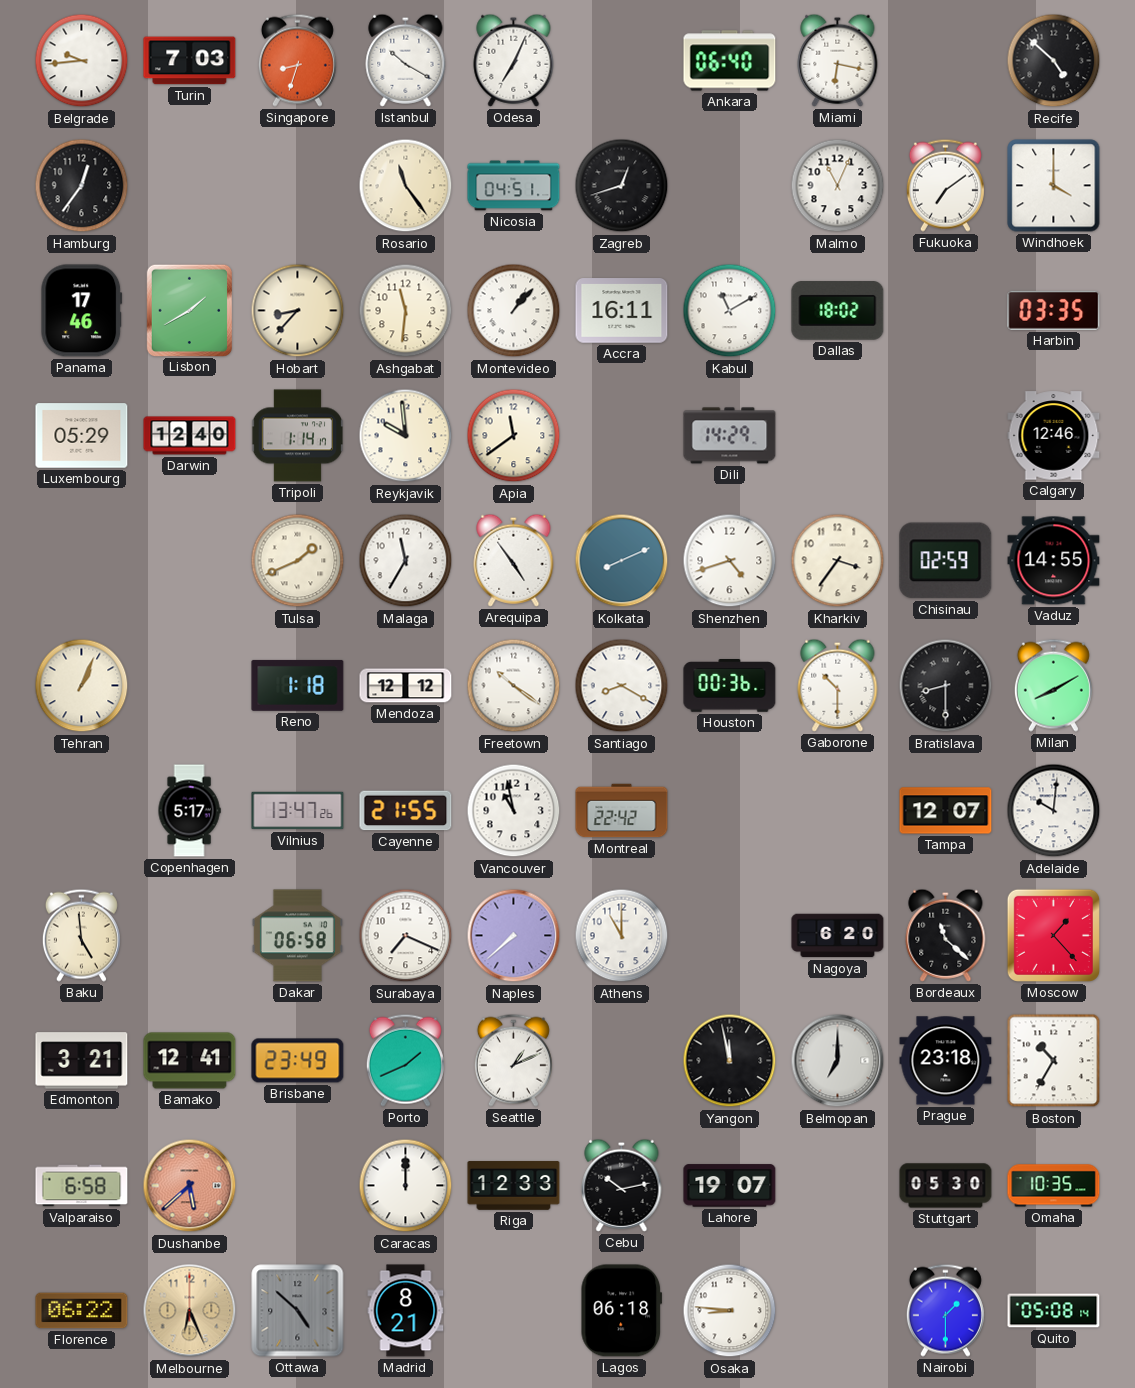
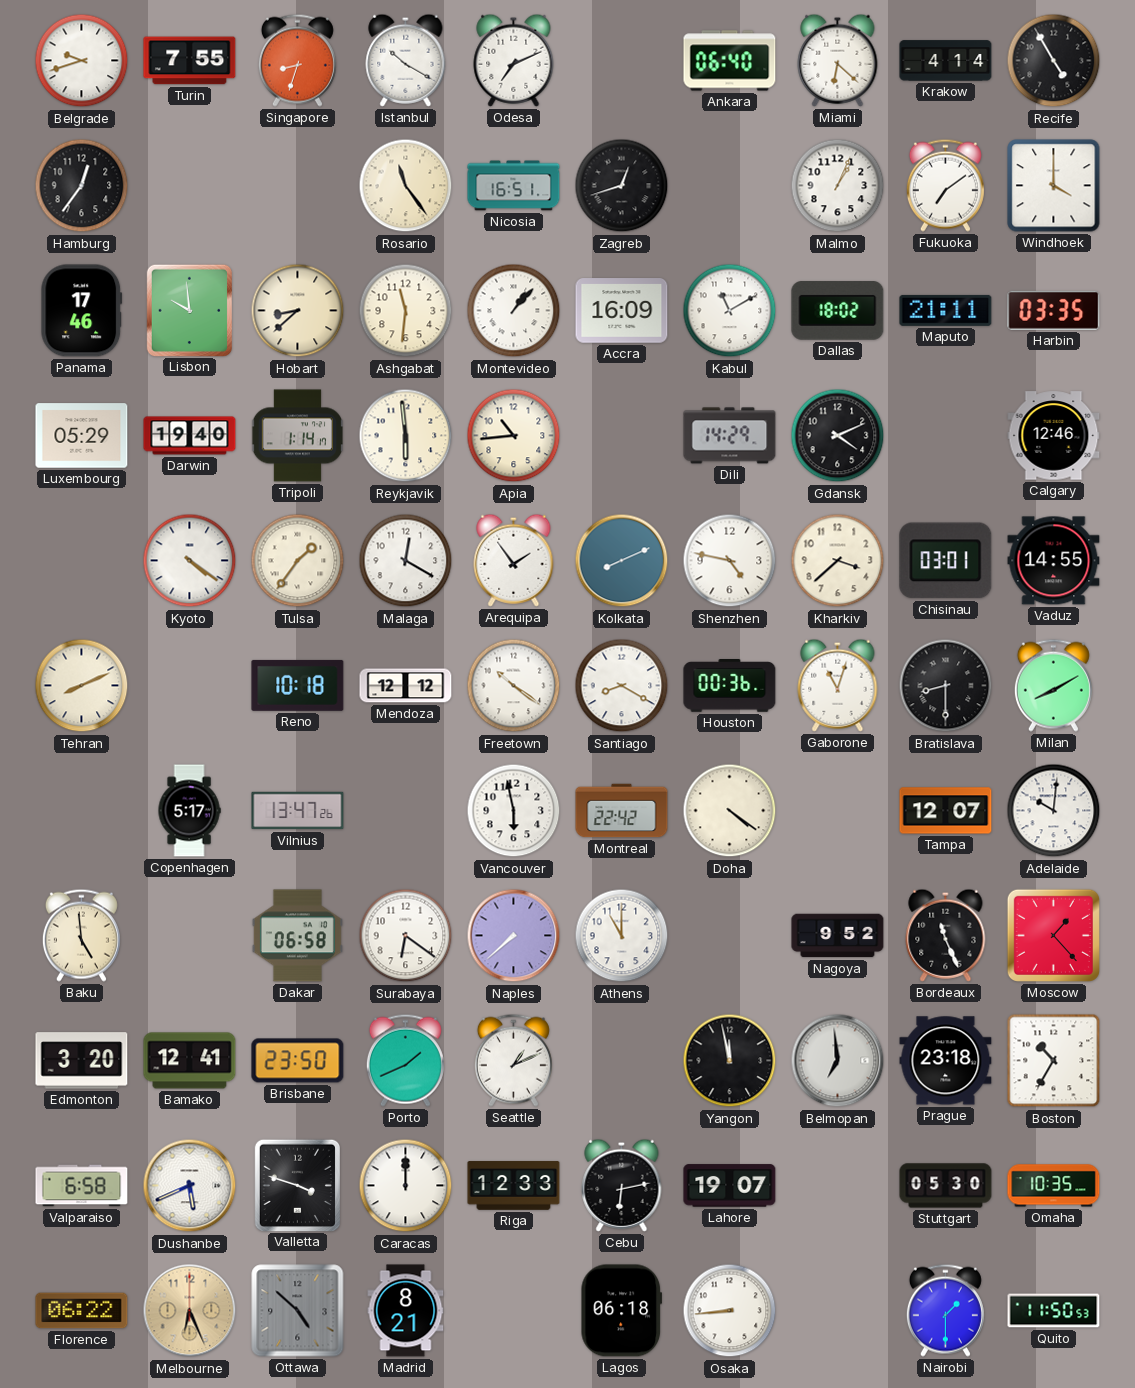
Belgrade: 9:44 -> 9:42
Turin: 7:03 -> 7:55
Odesa: 7:04 -> 7:11
Miami: 6:17 -> 6:22
Krakow: none -> 4:14
Recife: 4:52 -> 4:55
Nicosia: 04:51 -> 16:51
Malmo: 11:04 -> 1:04
Lisbon: 1:40 -> 9:59
Hobart: 8:37 -> 8:38
Accra: 16:11 -> 16:09
Maputo: none -> 21:11
Darwin: 12:40 -> 19:40
Reykjavik: 9:59 -> 5:59
Apia: 11:39 -> 10:44
Gdansk: none -> 4:11
Kyoto: none -> 4:21
Tulsa: 1:41 -> 1:36
Malaga: 11:35 -> 12:20
Arequipa: 4:54 -> 1:54
Shenzhen: 4:42 -> 4:47
Kharkiv: 3:36 -> 3:38
Chisinau: 02:59 -> 03:01
Tehran: 1:04 -> 8:11
Reno: 1:18 -> 10:18
Gaborone: 10:30 -> 11:03
Cayenne: 21:55 -> none
Vancouver: 10:58 -> 5:58
Doha: none -> 4:21
Surabaya: 7:19 -> 6:21
Nagoya: 6:20 -> 9:52
Bordeaux: 11:22 -> 11:26
Edmonton: 3:21 -> 3:20
Brisbane: 23:49 -> 23:50
Belmopan: 7:00 -> 6:59
Dushanbe: 5:38 -> 5:41
Dushanbe dial: salmon -> white
Valletta: none -> 3:48
Cebu: 10:13 -> 6:13
Osaka: 8:46 -> 8:44
Quito: 05:08 -> 11:50
